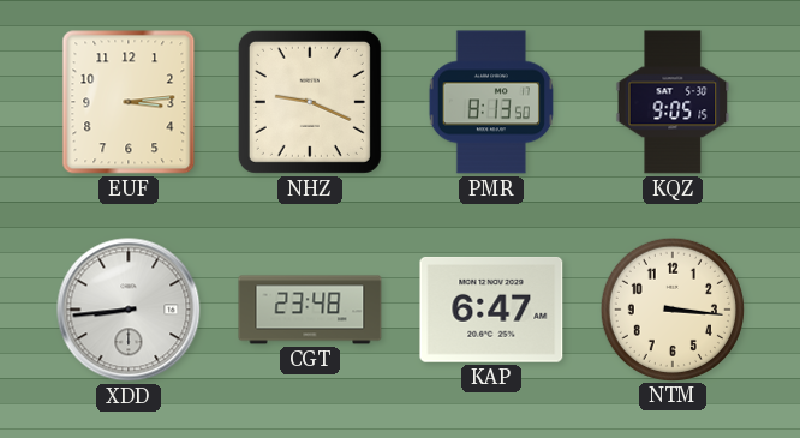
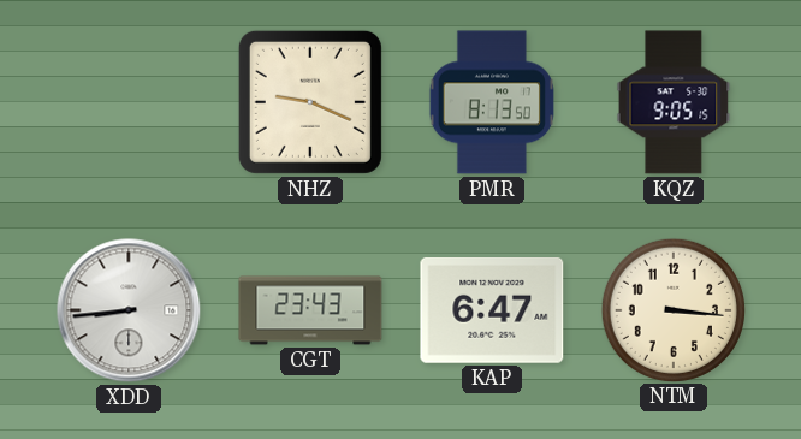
EUF: 3:14 -> none
CGT: 23:48 -> 23:43
